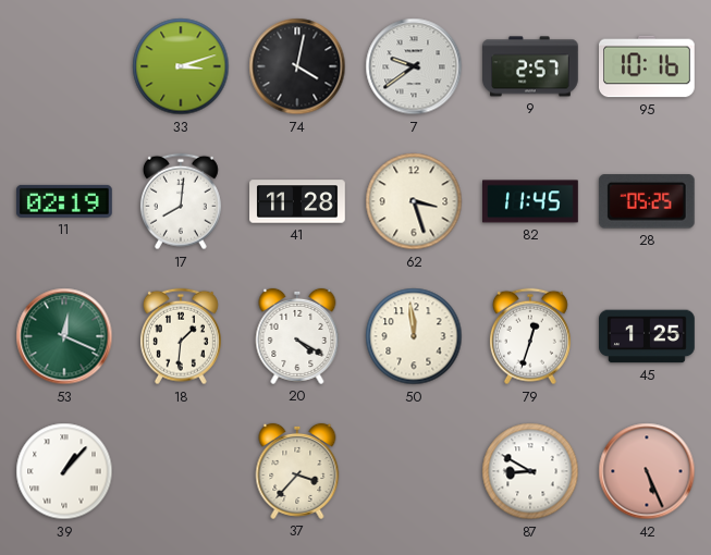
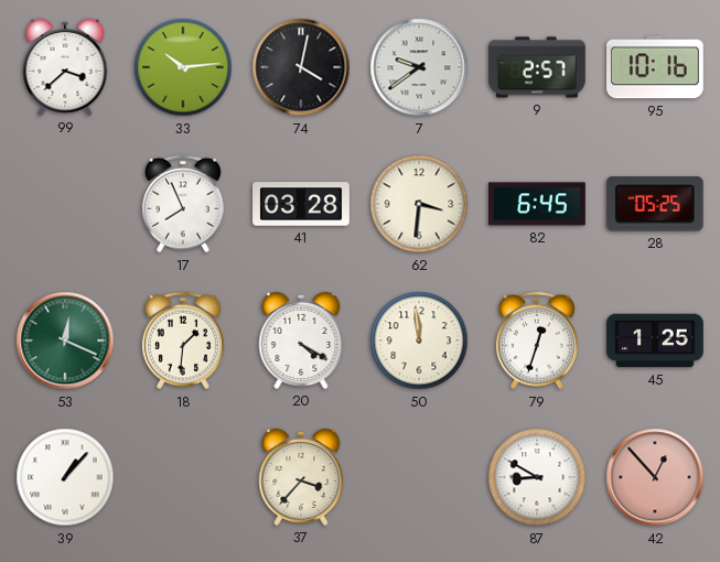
99: none -> 3:38
33: 3:12 -> 10:14
11: 02:19 -> none
17: 8:01 -> 7:56
41: 11:28 -> 03:28
62: 3:27 -> 3:31
82: 11:45 -> 6:45
42: 5:26 -> 12:53
